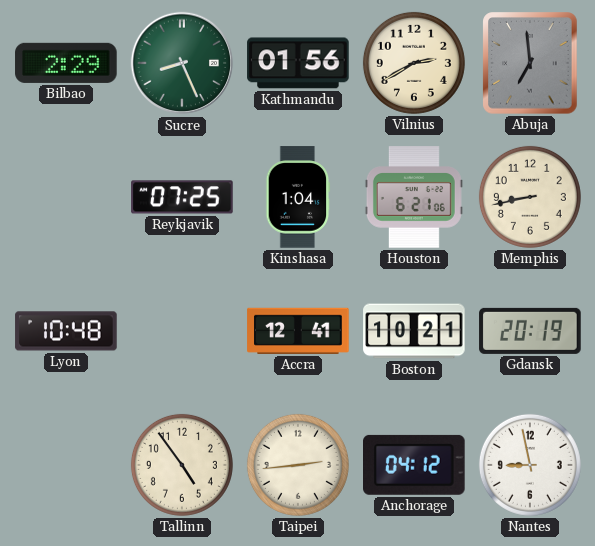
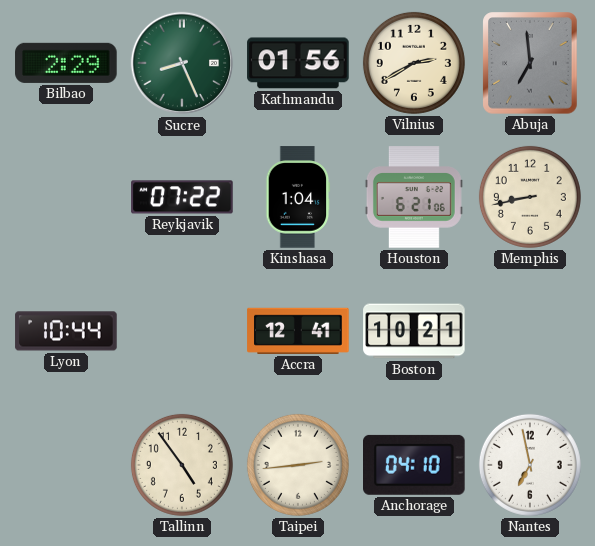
Reykjavik: 07:25 -> 07:22
Lyon: 10:48 -> 10:44
Gdansk: 20:19 -> none
Anchorage: 04:12 -> 04:10
Nantes: 8:58 -> 6:58
